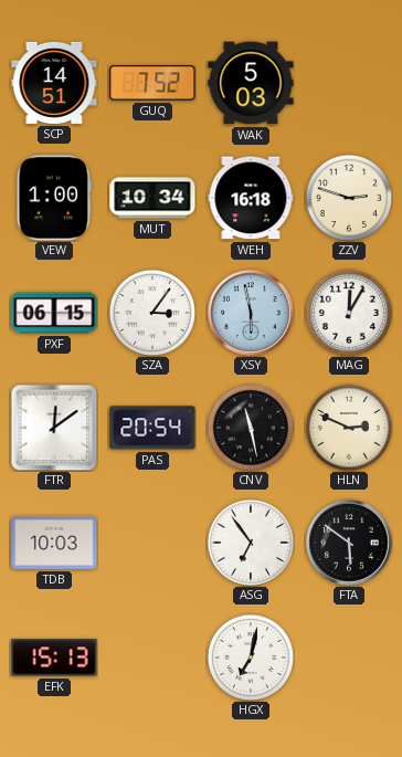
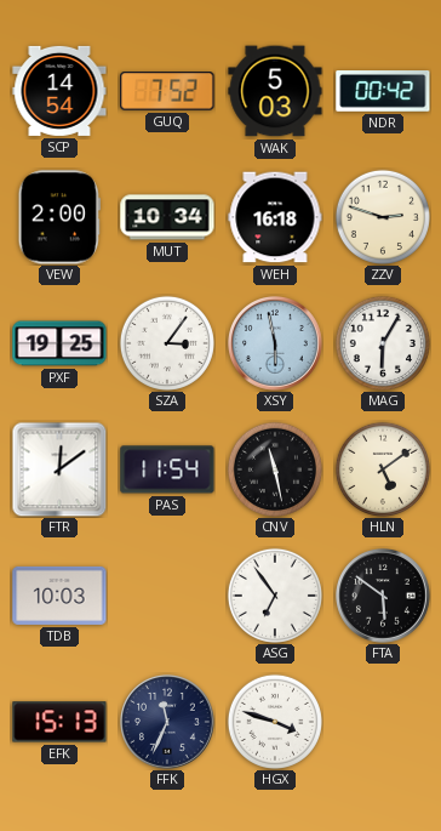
SCP: 14:51 -> 14:54
NDR: none -> 00:42
VEW: 1:00 -> 2:00
PXF: 06:15 -> 19:25
MAG: 12:05 -> 6:05
PAS: 20:54 -> 11:54
HLN: 2:49 -> 5:09
FFK: none -> 11:34
HGX: 7:02 -> 3:48
